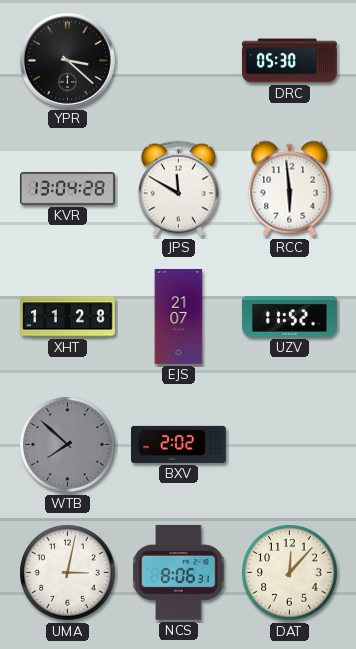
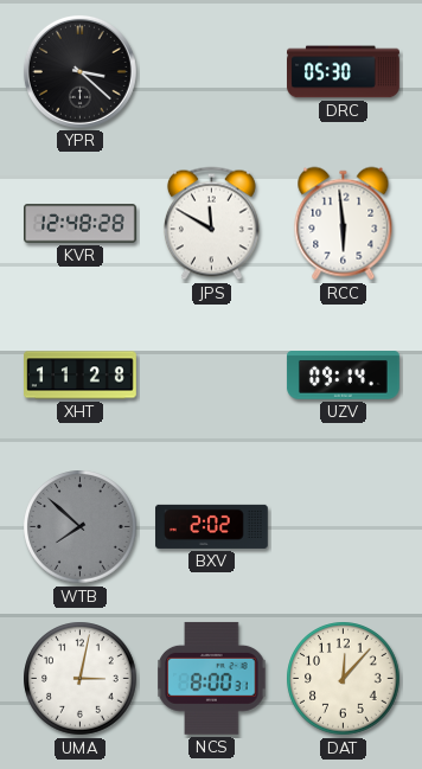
KVR: 13:04 -> 12:48
EJS: 21:07 -> none
UZV: 11:52 -> 09:14
NCS: 8:06 -> 8:00
